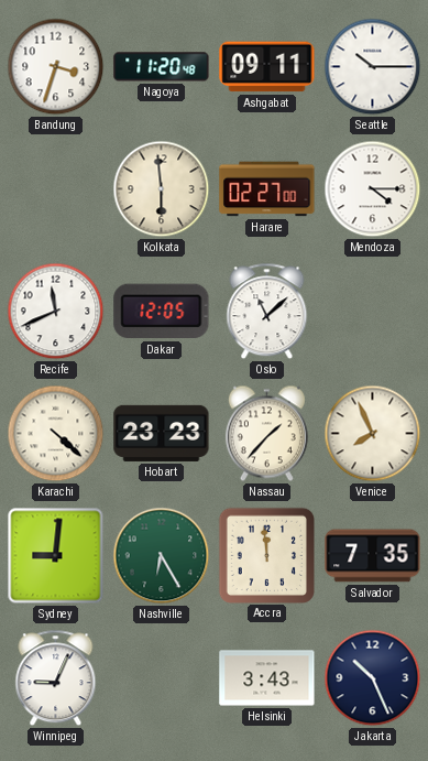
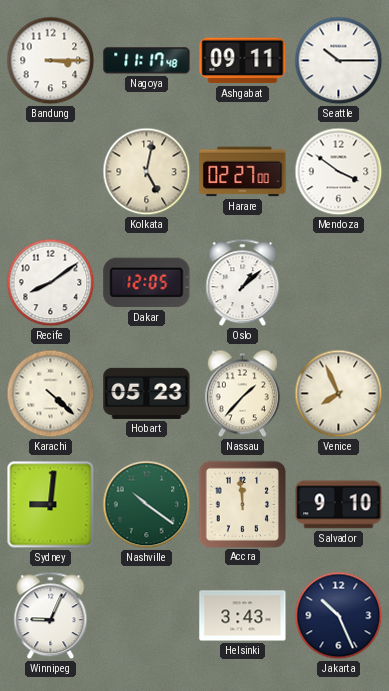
Bandung: 3:33 -> 3:15
Nagoya: 11:20 -> 11:17
Kolkata: 5:59 -> 5:02
Mendoza: 4:15 -> 3:51
Recife: 11:41 -> 8:09
Oslo: 11:08 -> 1:08
Hobart: 23:23 -> 05:23
Nashville: 6:25 -> 10:21
Salvador: 7:35 -> 9:10
